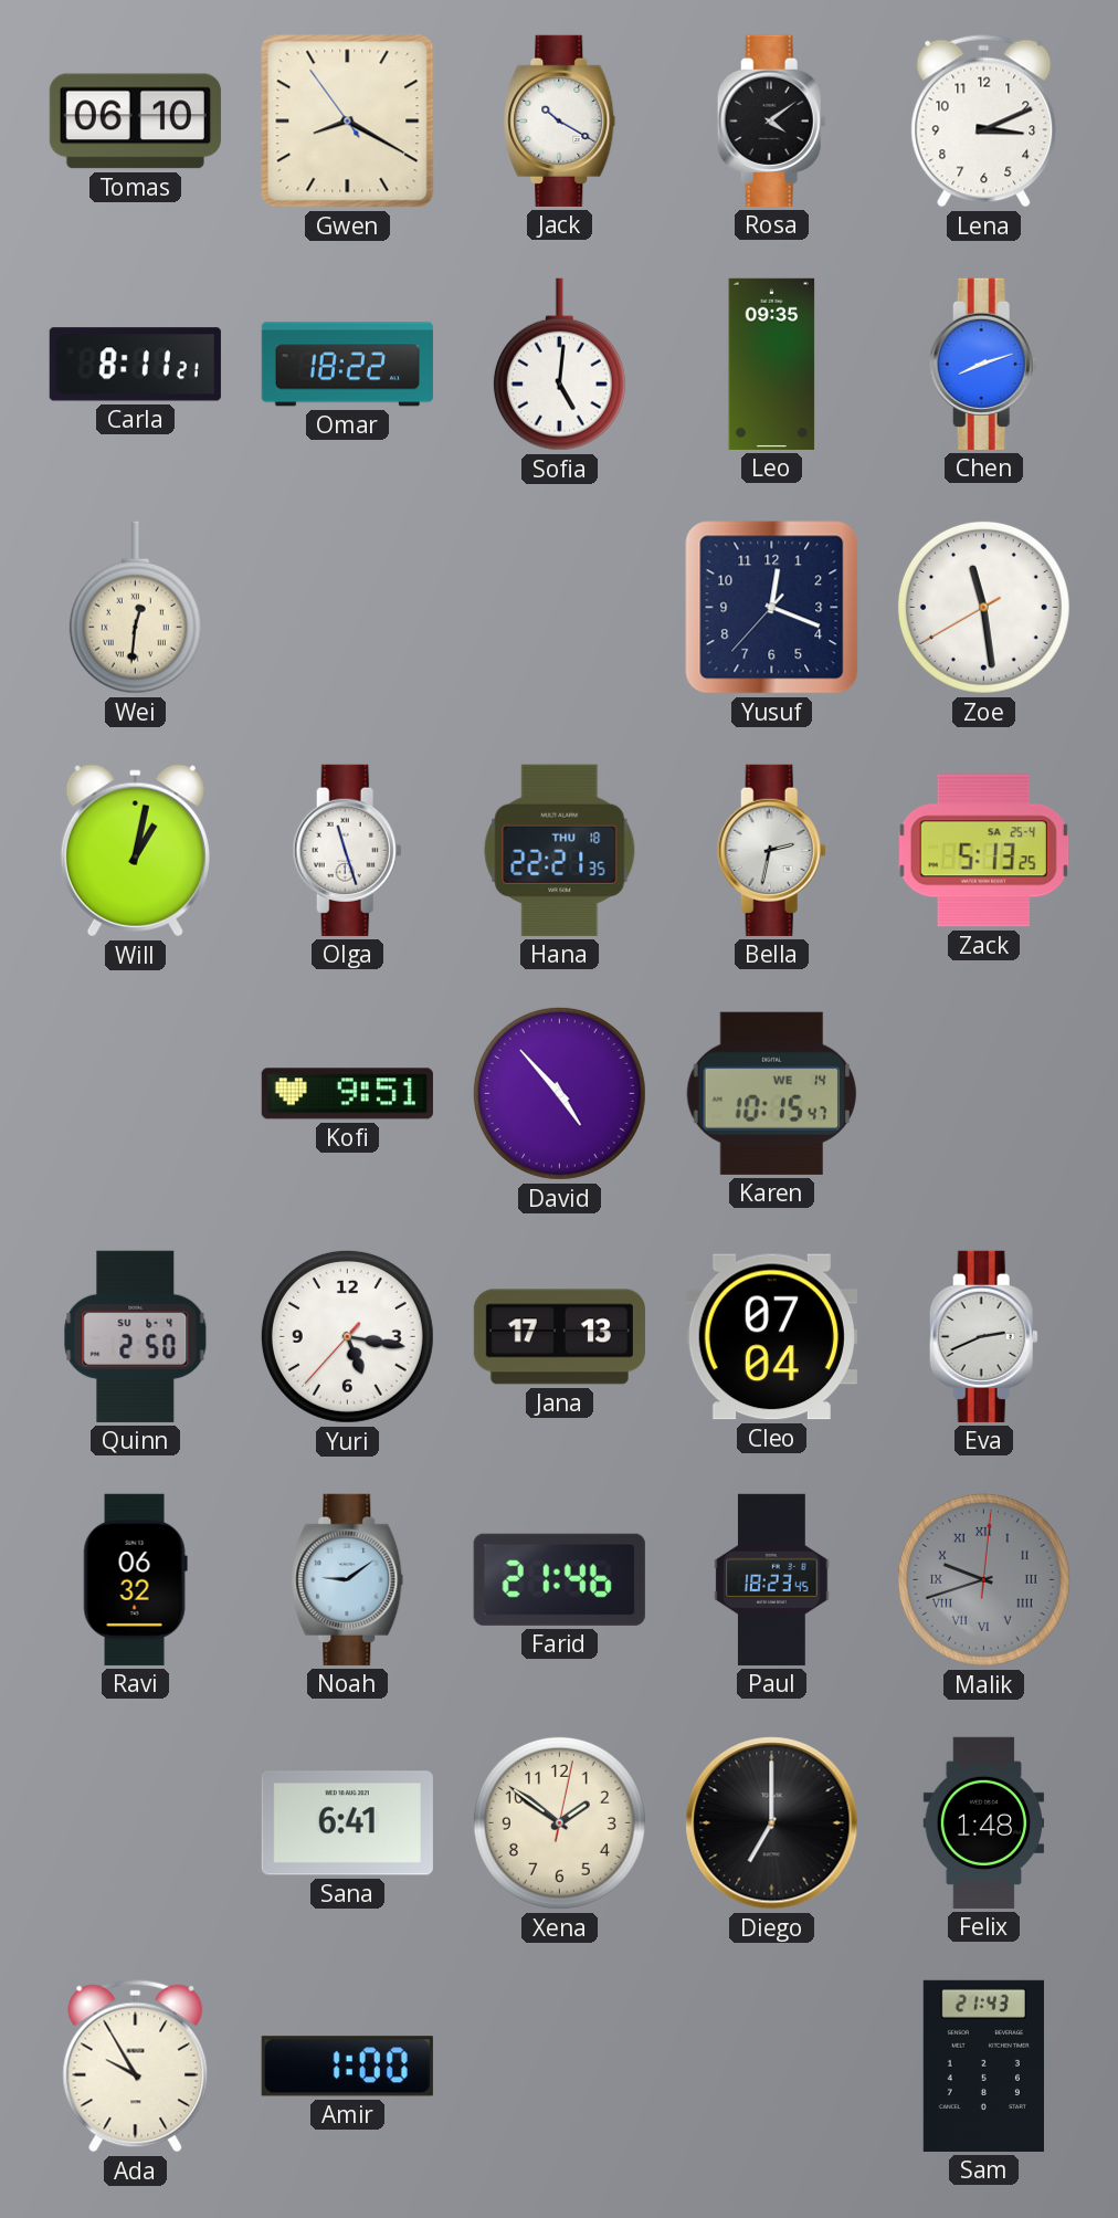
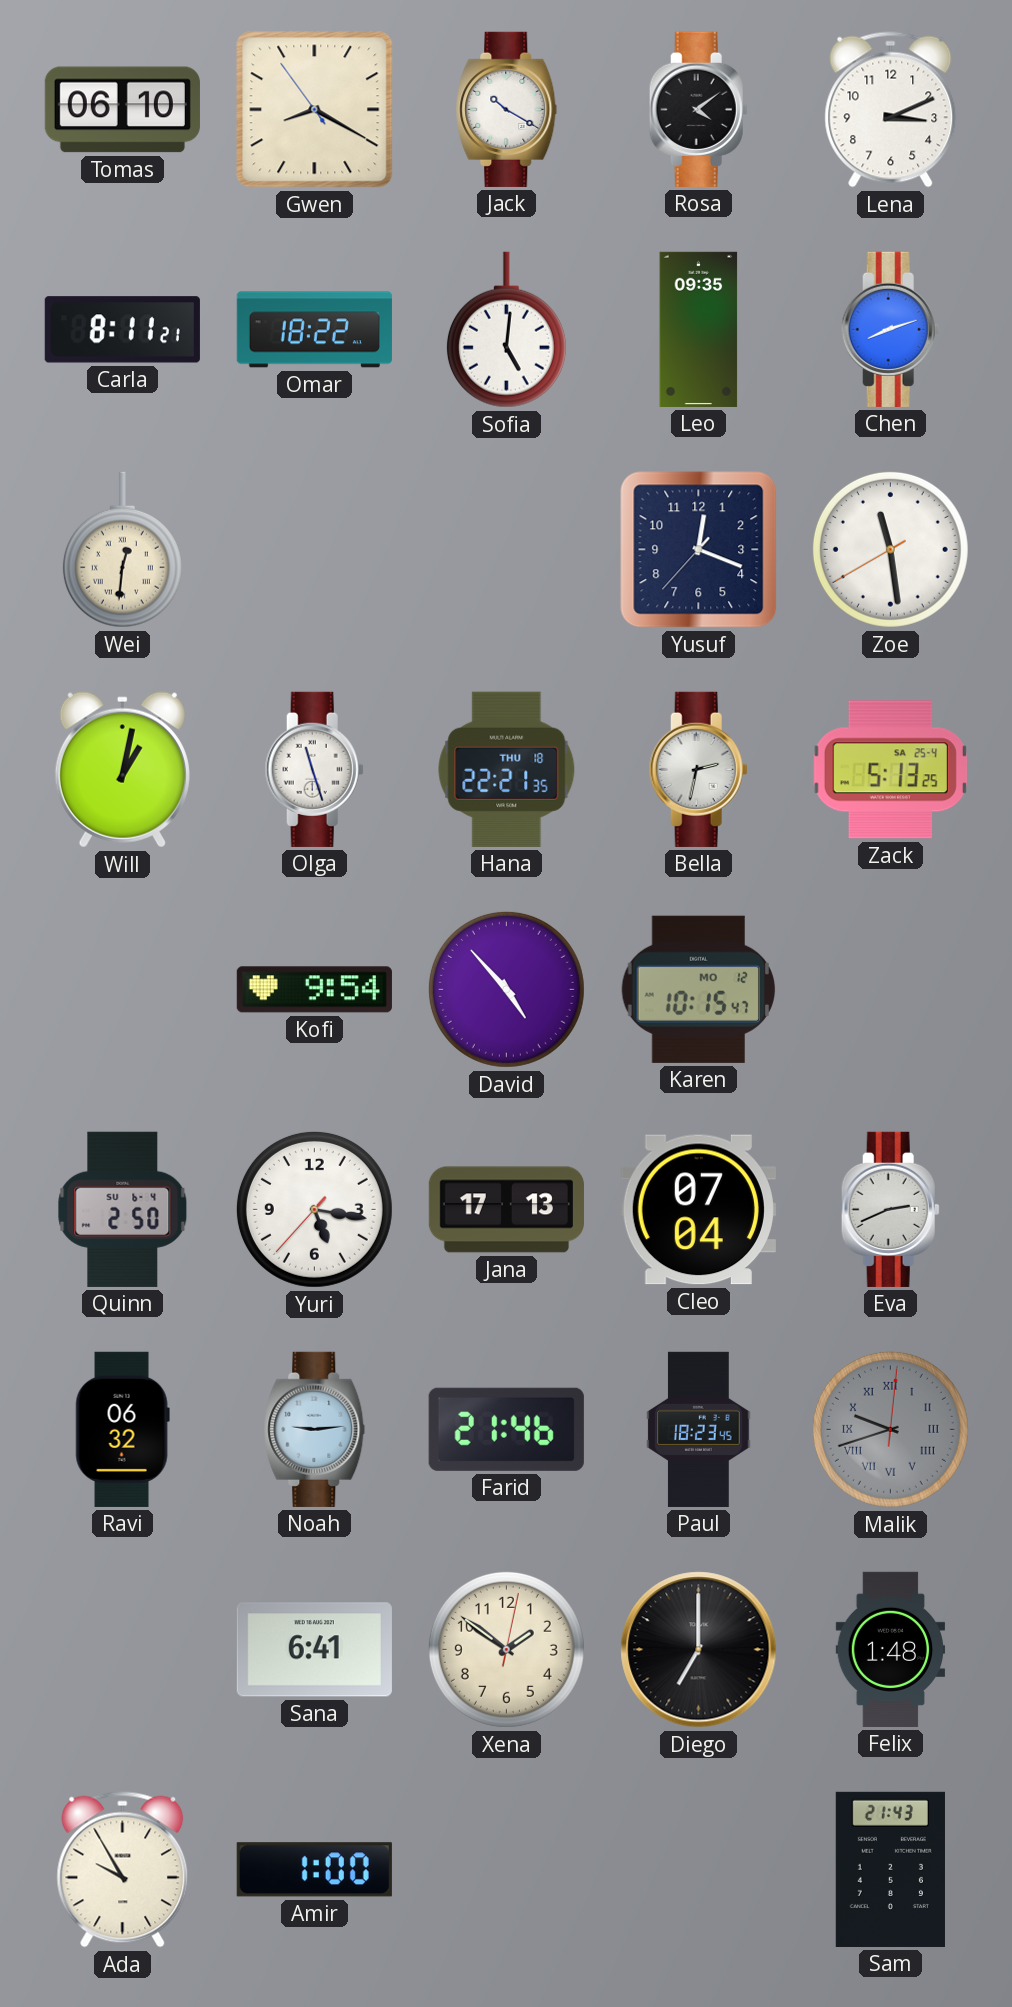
Kofi: 9:51 -> 9:54
Karen date: WE 14 -> MO 12
Noah: 9:09 -> 9:14
